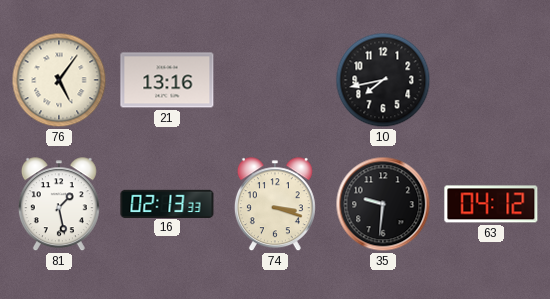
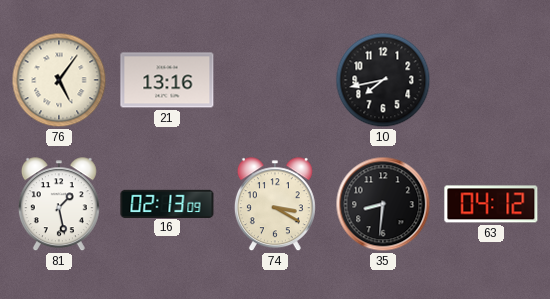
16: 02:13:33 -> 02:13:09
74: 3:18 -> 3:20
35: 9:31 -> 8:31
